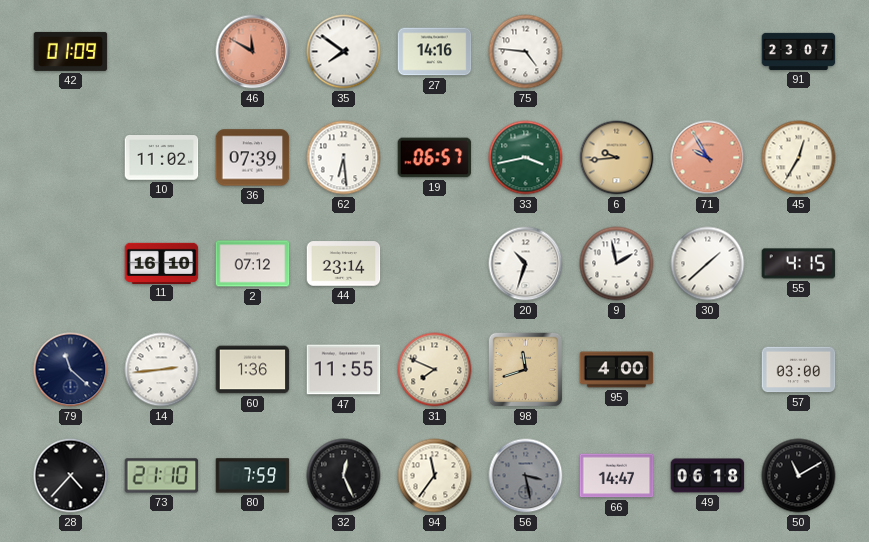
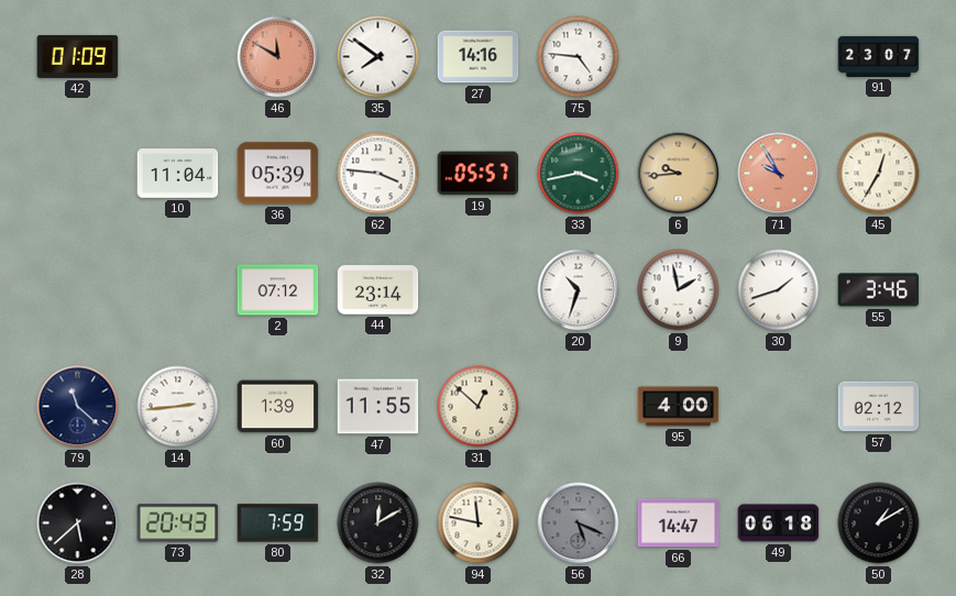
10: 11:02 -> 11:04
36: 07:39 -> 05:39
62: 6:29 -> 3:46
19: 06:57 -> 05:57
11: 16:10 -> none
30: 1:38 -> 1:42
55: 4:15 -> 3:46
60: 1:36 -> 1:39
31: 7:49 -> 12:52
98: 11:42 -> none
57: 03:00 -> 02:12
28: 4:37 -> 5:38
73: 21:10 -> 20:43
32: 12:26 -> 12:10
94: 11:36 -> 11:47
56: 3:28 -> 5:19
50: 11:10 -> 1:10
